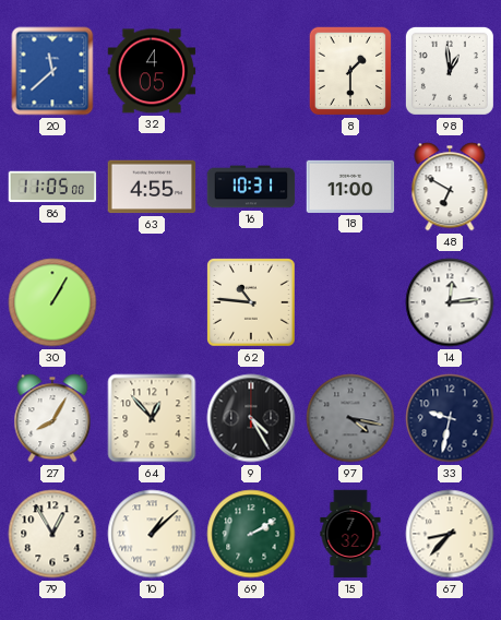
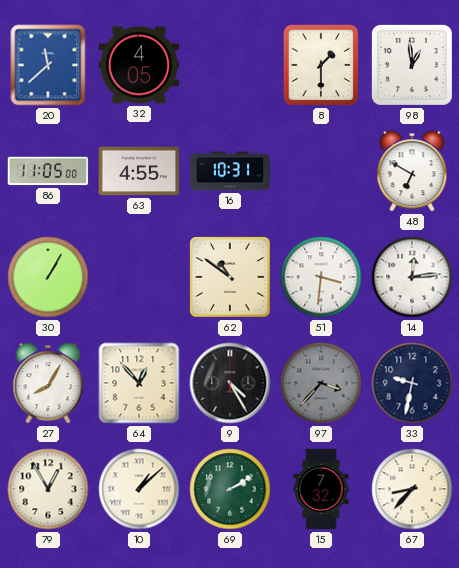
18: 11:00 -> none
62: 10:46 -> 10:51
51: none -> 3:31
97: 4:17 -> 3:37
